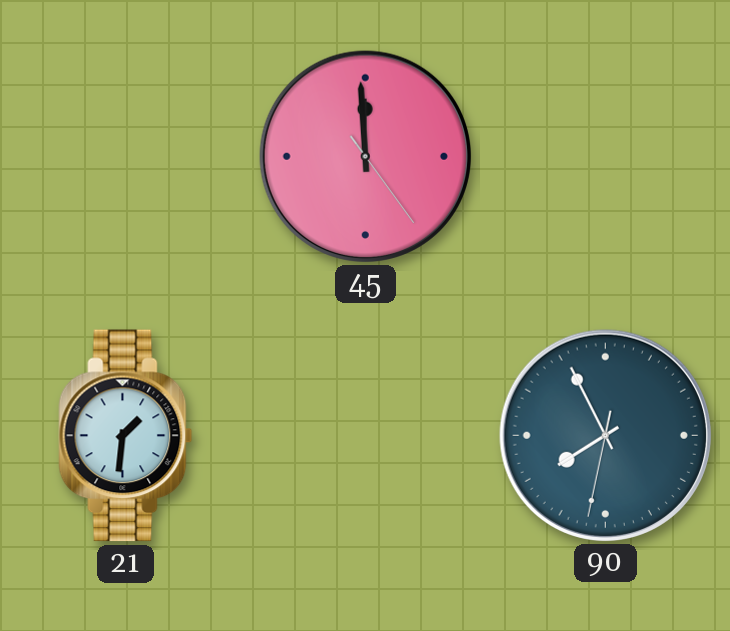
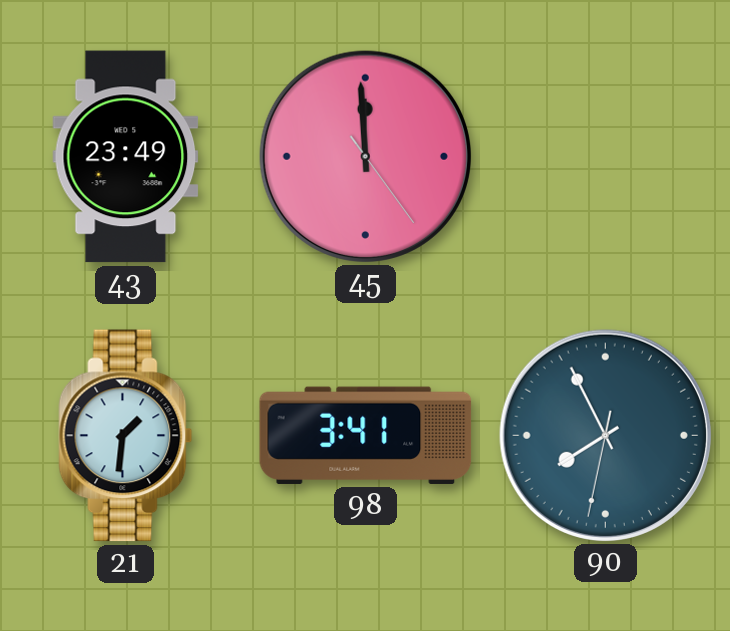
43: none -> 23:49
98: none -> 3:41
